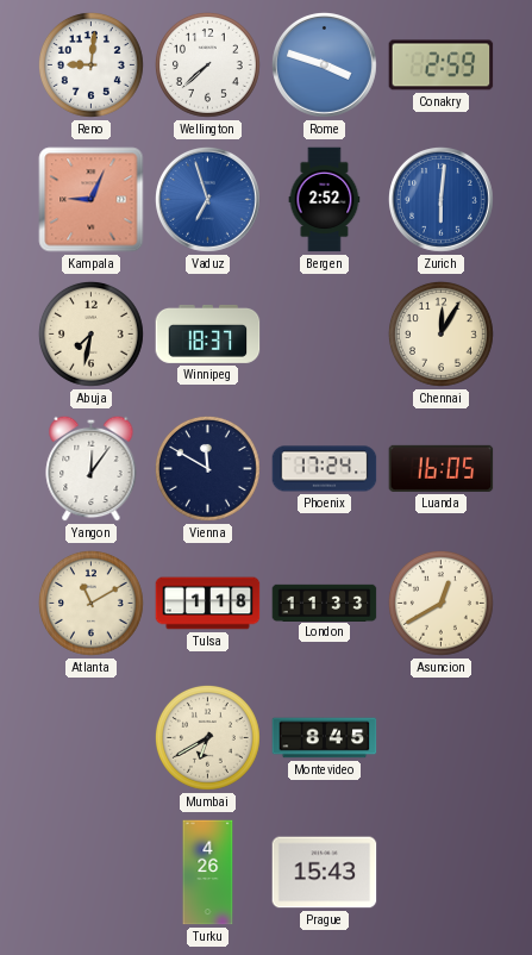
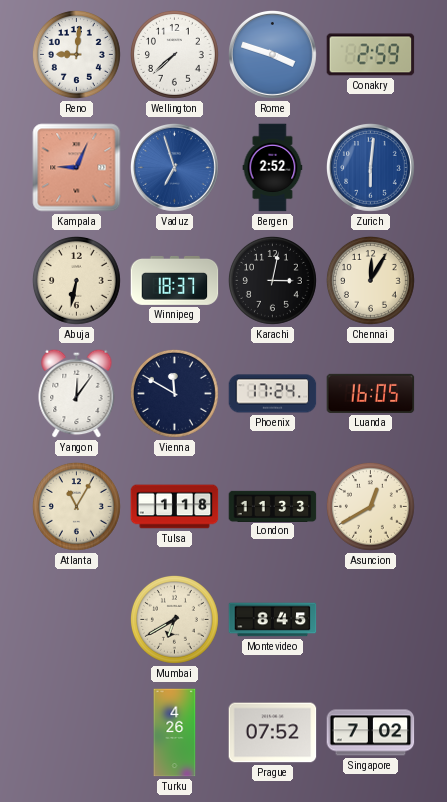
Abuja: 7:32 -> 6:32
Karachi: none -> 3:02
Atlanta: 11:10 -> 11:05
Prague: 15:43 -> 07:52
Singapore: none -> 7:02
